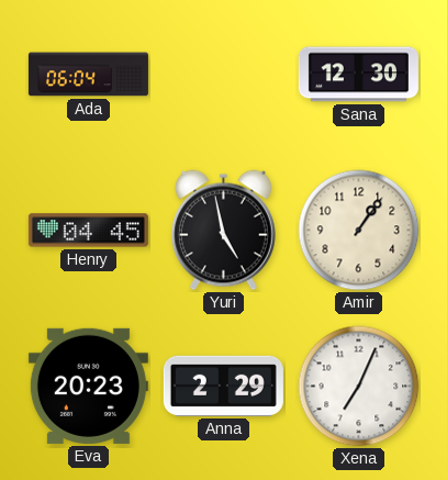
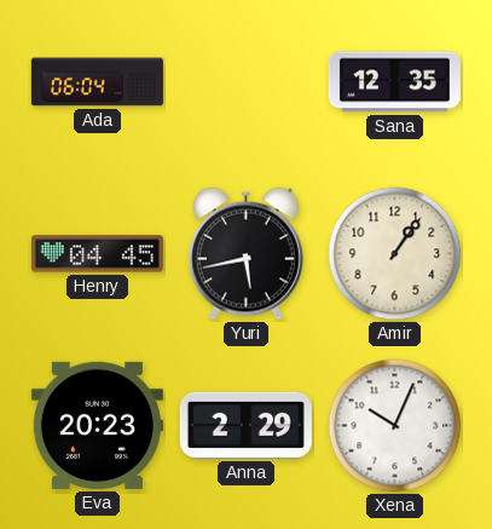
Sana: 12:30 -> 12:35
Yuri: 4:58 -> 5:43
Xena: 7:04 -> 10:04
